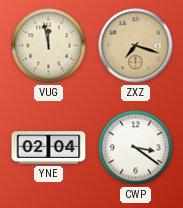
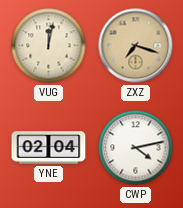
VUG: 11:58 -> 12:02
CWP: 3:21 -> 4:13
